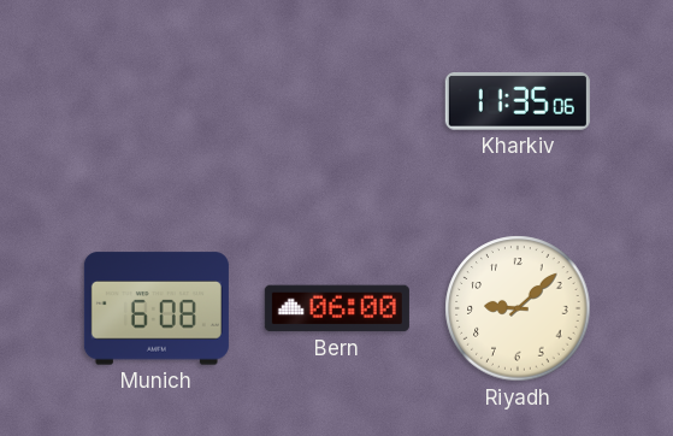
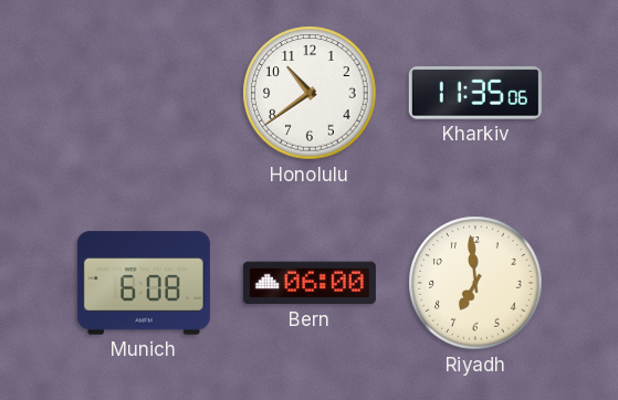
Honolulu: none -> 10:39
Riyadh: 9:08 -> 6:59
